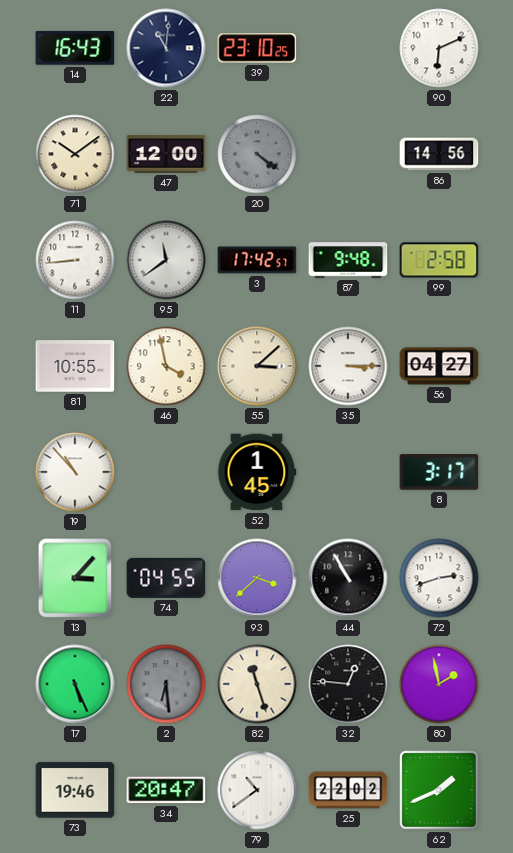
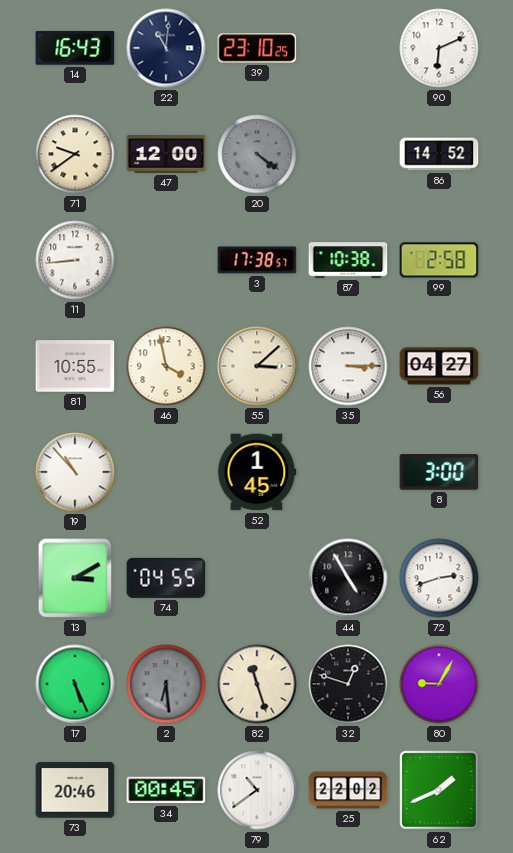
71: 10:09 -> 9:39
86: 14:56 -> 14:52
95: 11:39 -> none
3: 17:42 -> 17:38
87: 9:48 -> 10:38
8: 3:17 -> 3:00
13: 3:07 -> 3:10
93: 3:38 -> none
44: 10:55 -> 4:55
32: 12:46 -> 12:48
80: 1:58 -> 9:05
73: 19:46 -> 20:46
34: 20:47 -> 00:45
